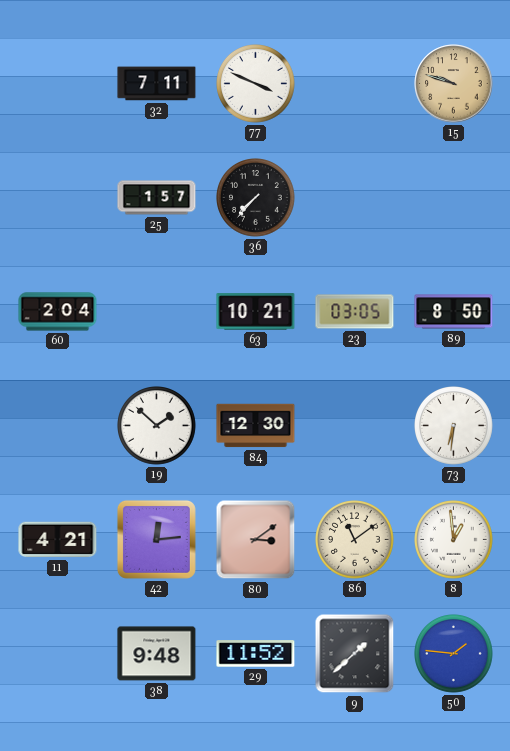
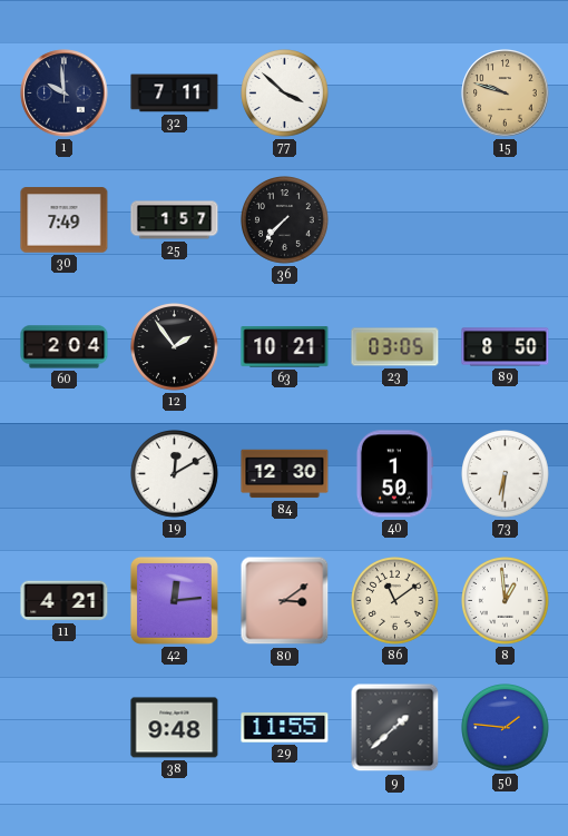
1: none -> 9:59
77: 3:49 -> 3:52
30: none -> 7:49
12: none -> 1:54
19: 1:52 -> 12:10
40: none -> 1:50
29: 11:52 -> 11:55
